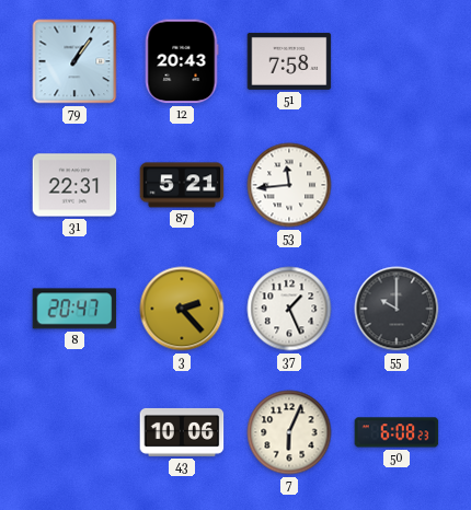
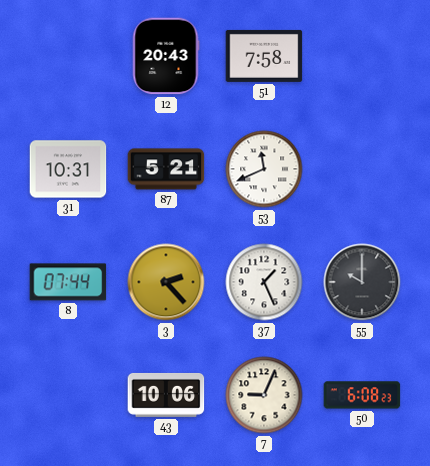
79: 1:06 -> none
31: 22:31 -> 10:31
53: 11:44 -> 11:41
8: 20:47 -> 07:44
7: 6:04 -> 9:04
